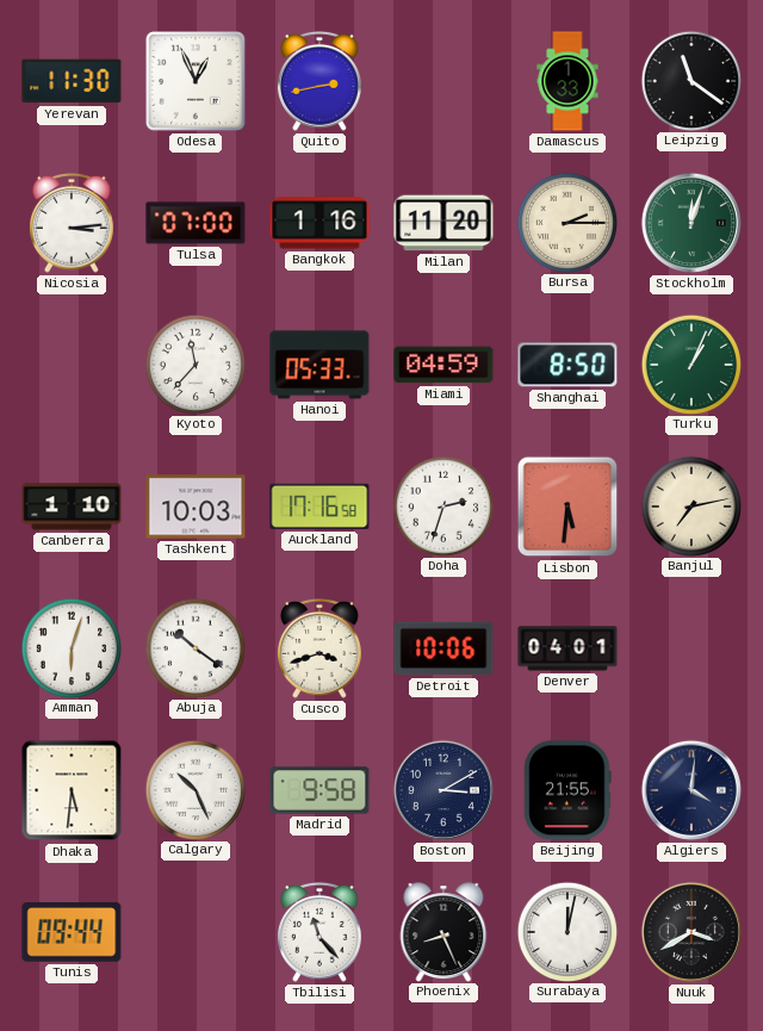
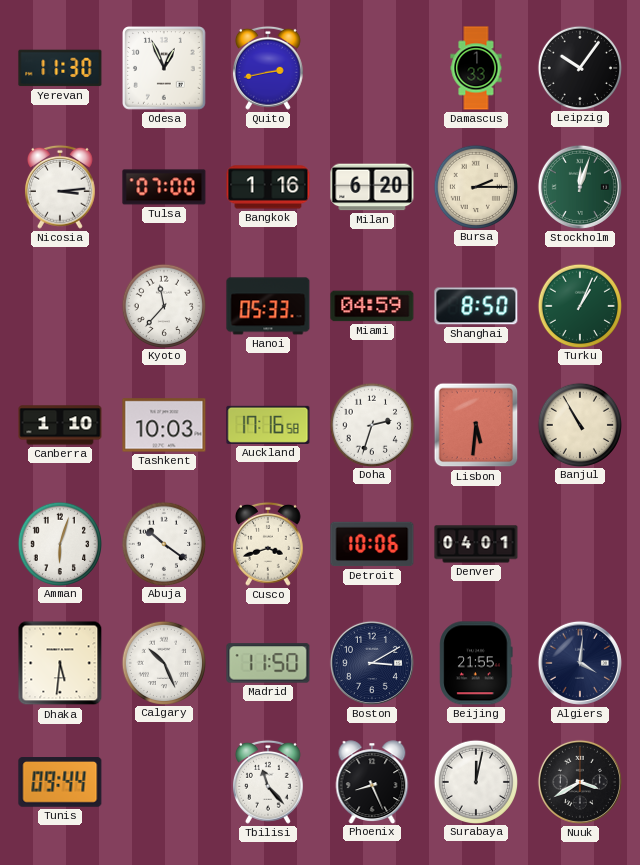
Leipzig: 11:21 -> 10:06
Milan: 11:20 -> 6:20
Banjul: 7:13 -> 10:55
Madrid: 9:58 -> 11:50
